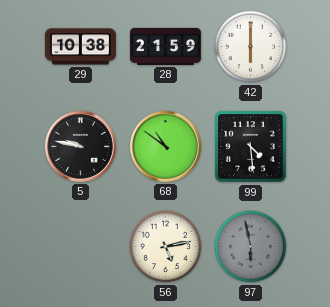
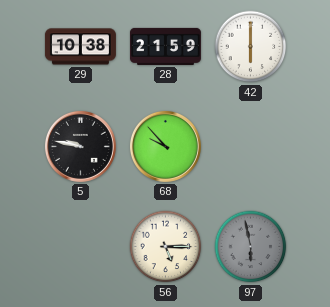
68: 10:51 -> 9:53
99: 4:29 -> none
56: 5:13 -> 5:15
